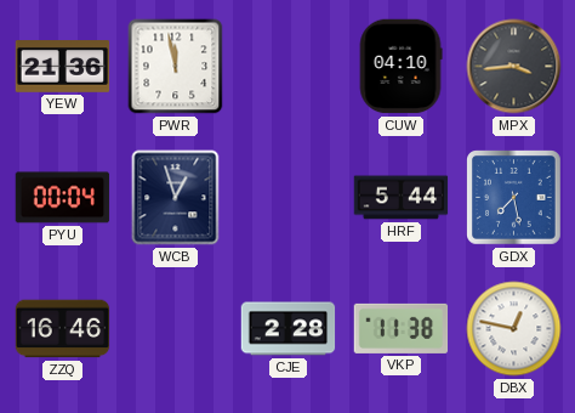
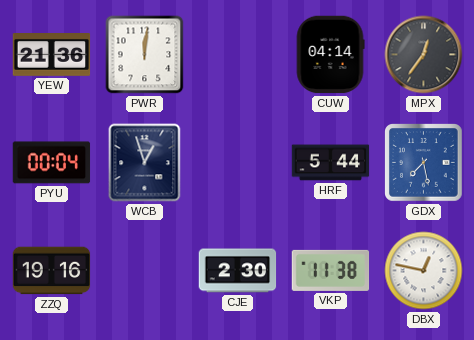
PWR: 11:58 -> 12:01
CUW: 04:10 -> 04:14
MPX: 3:44 -> 12:36
ZZQ: 16:46 -> 19:16
CJE: 2:28 -> 2:30
